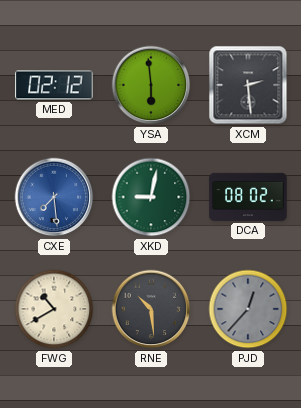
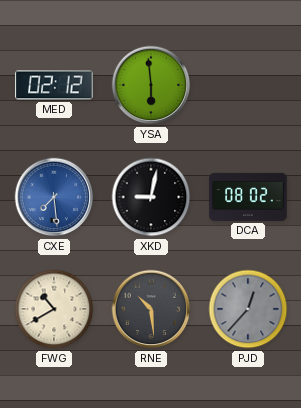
XCM: 2:29 -> none
XKD dial: green -> black
